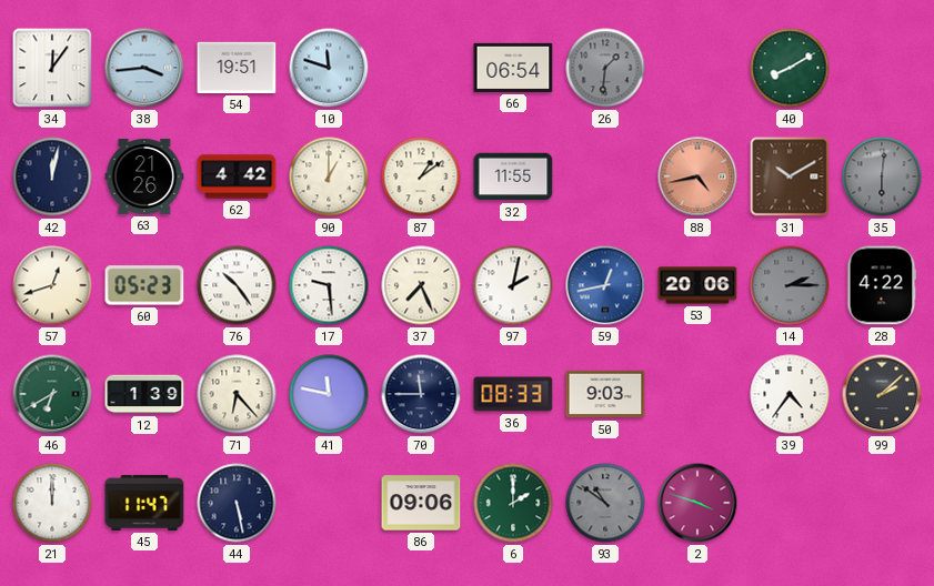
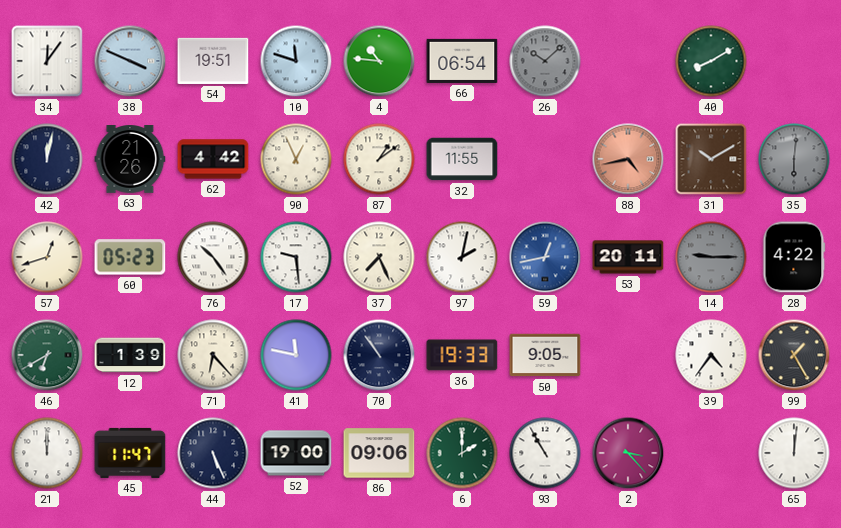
38: 3:44 -> 3:49
4: none -> 10:46
26: 1:31 -> 10:08
90: 1:00 -> 12:56
53: 20:06 -> 20:11
14: 2:15 -> 9:15
70: 11:45 -> 10:54
36: 08:33 -> 19:33
50: 9:03 -> 9:05
99: 2:08 -> 1:25
44: 5:28 -> 5:26
52: none -> 19:00
93: 10:51 -> 10:55
93 dial: grey -> white
2: 3:48 -> 3:23
65: none -> 12:01
